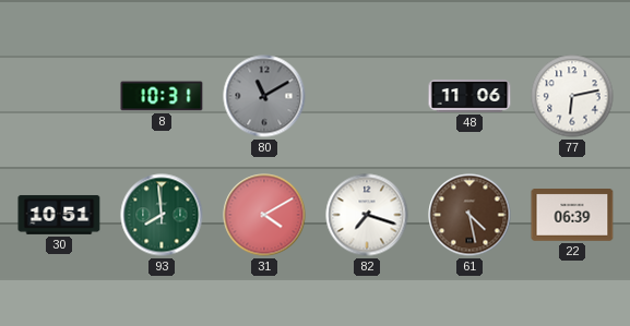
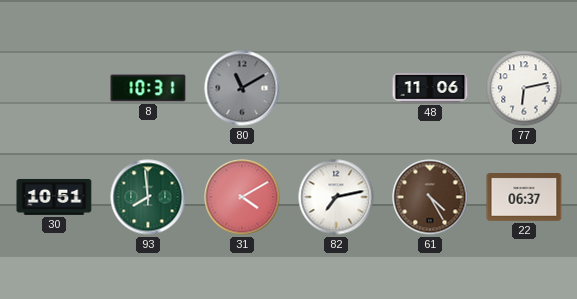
82: 7:18 -> 7:13
61: 4:28 -> 4:25
22: 06:39 -> 06:37
